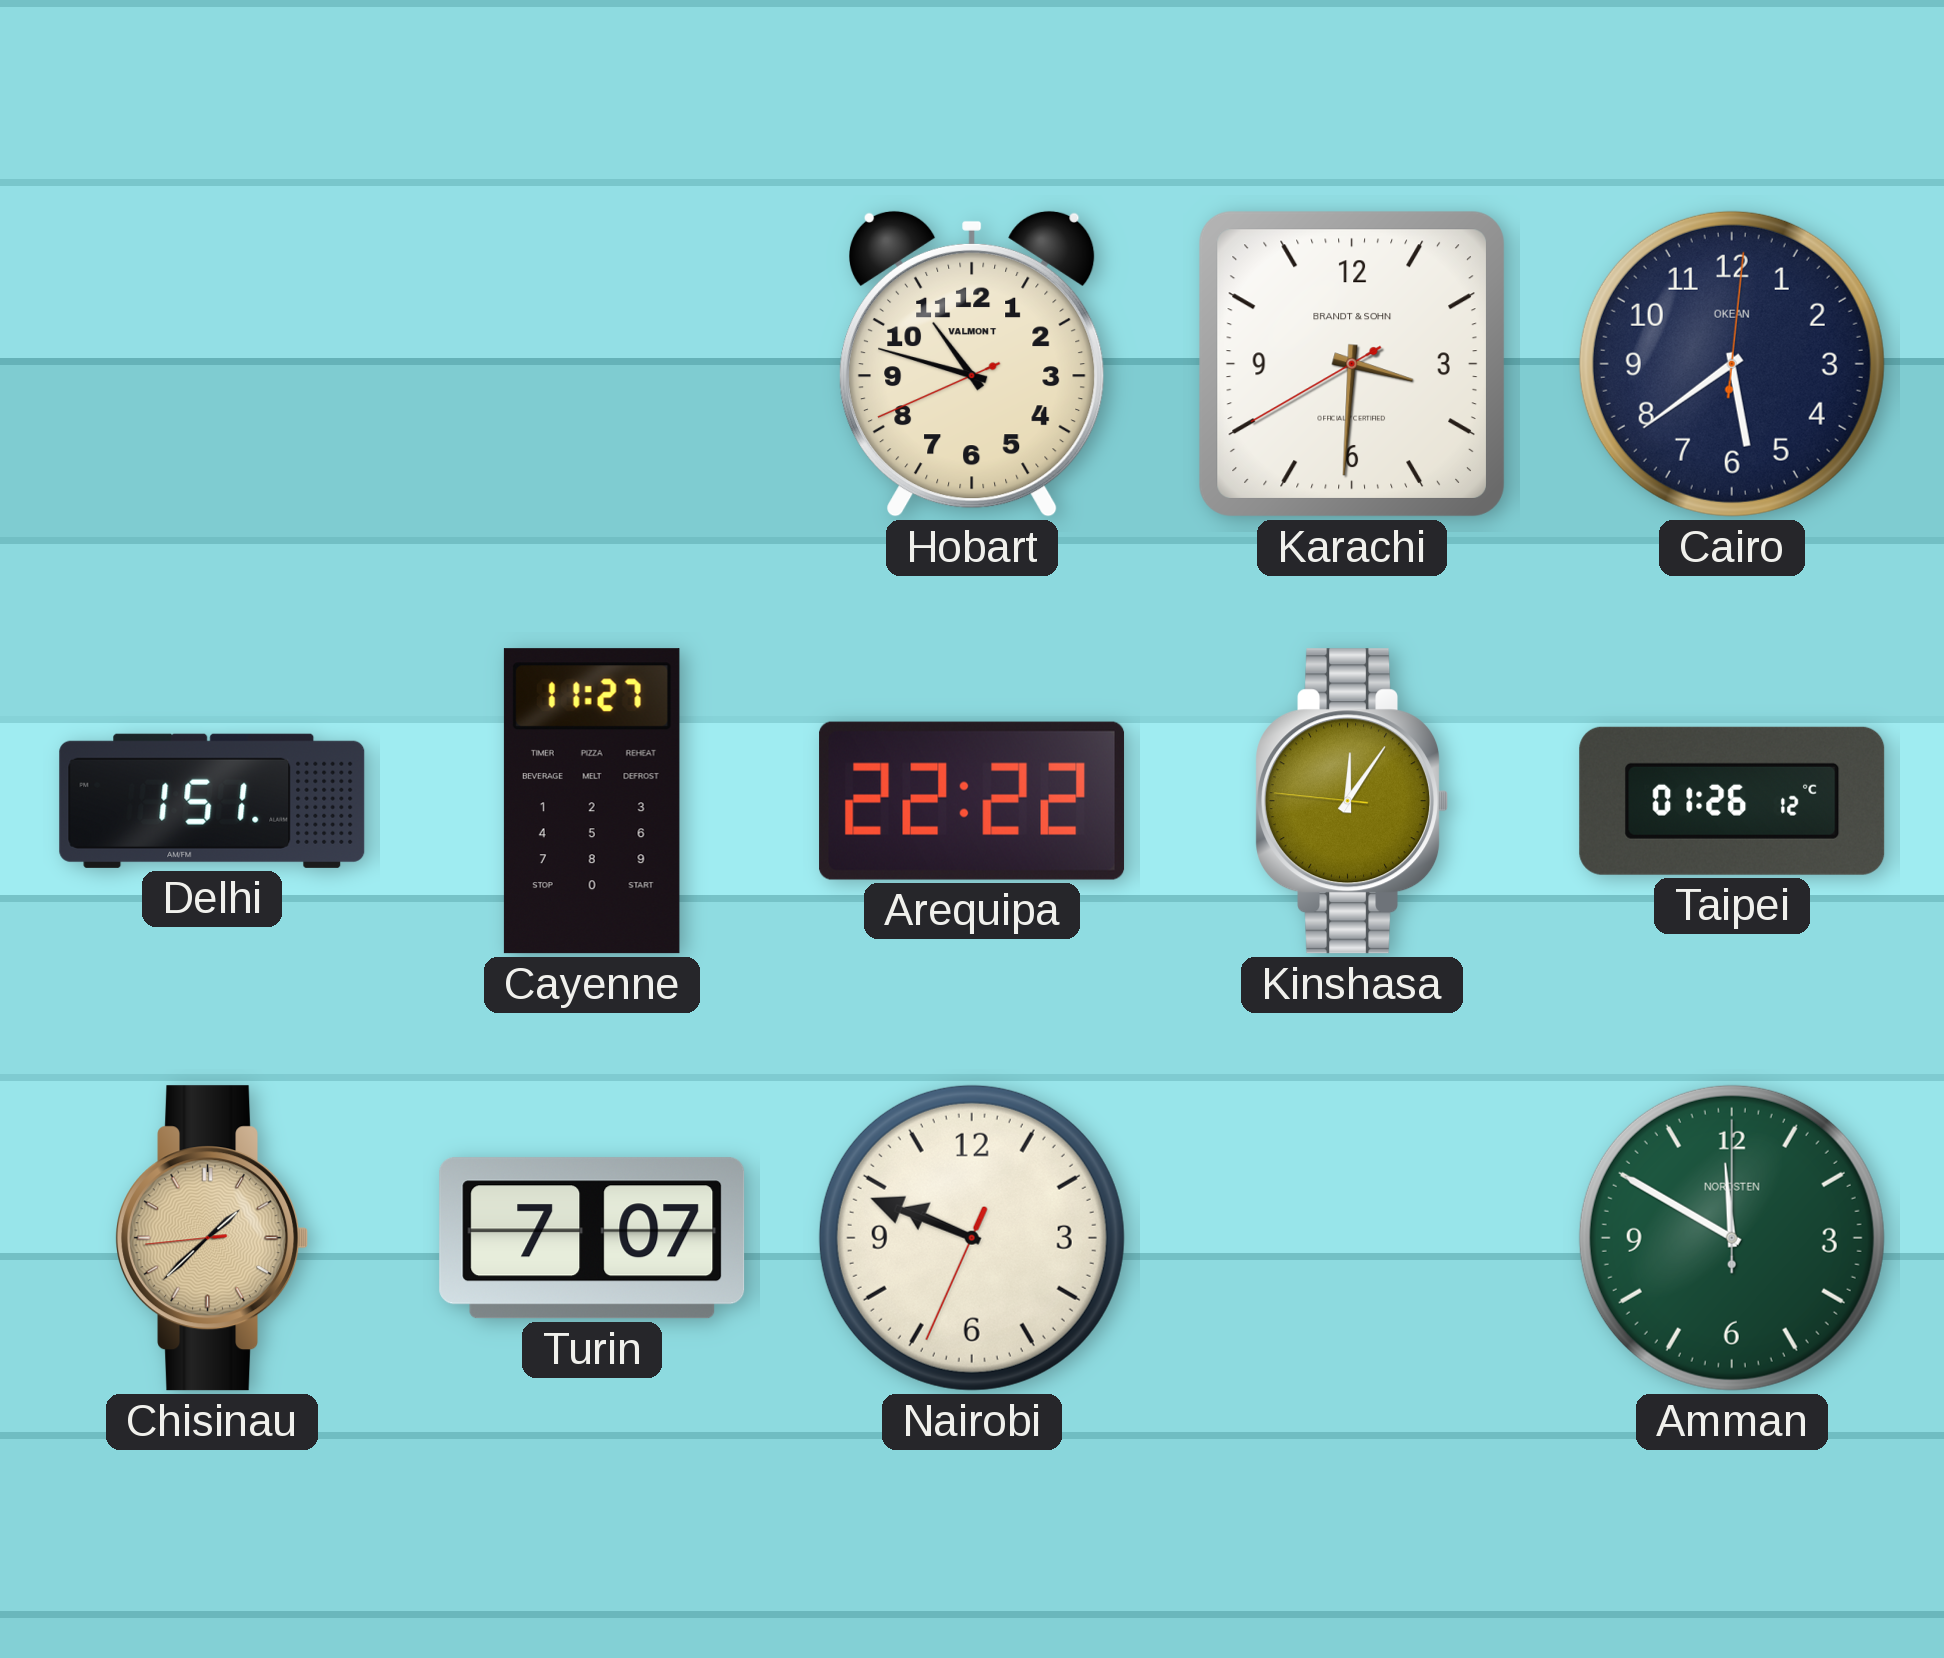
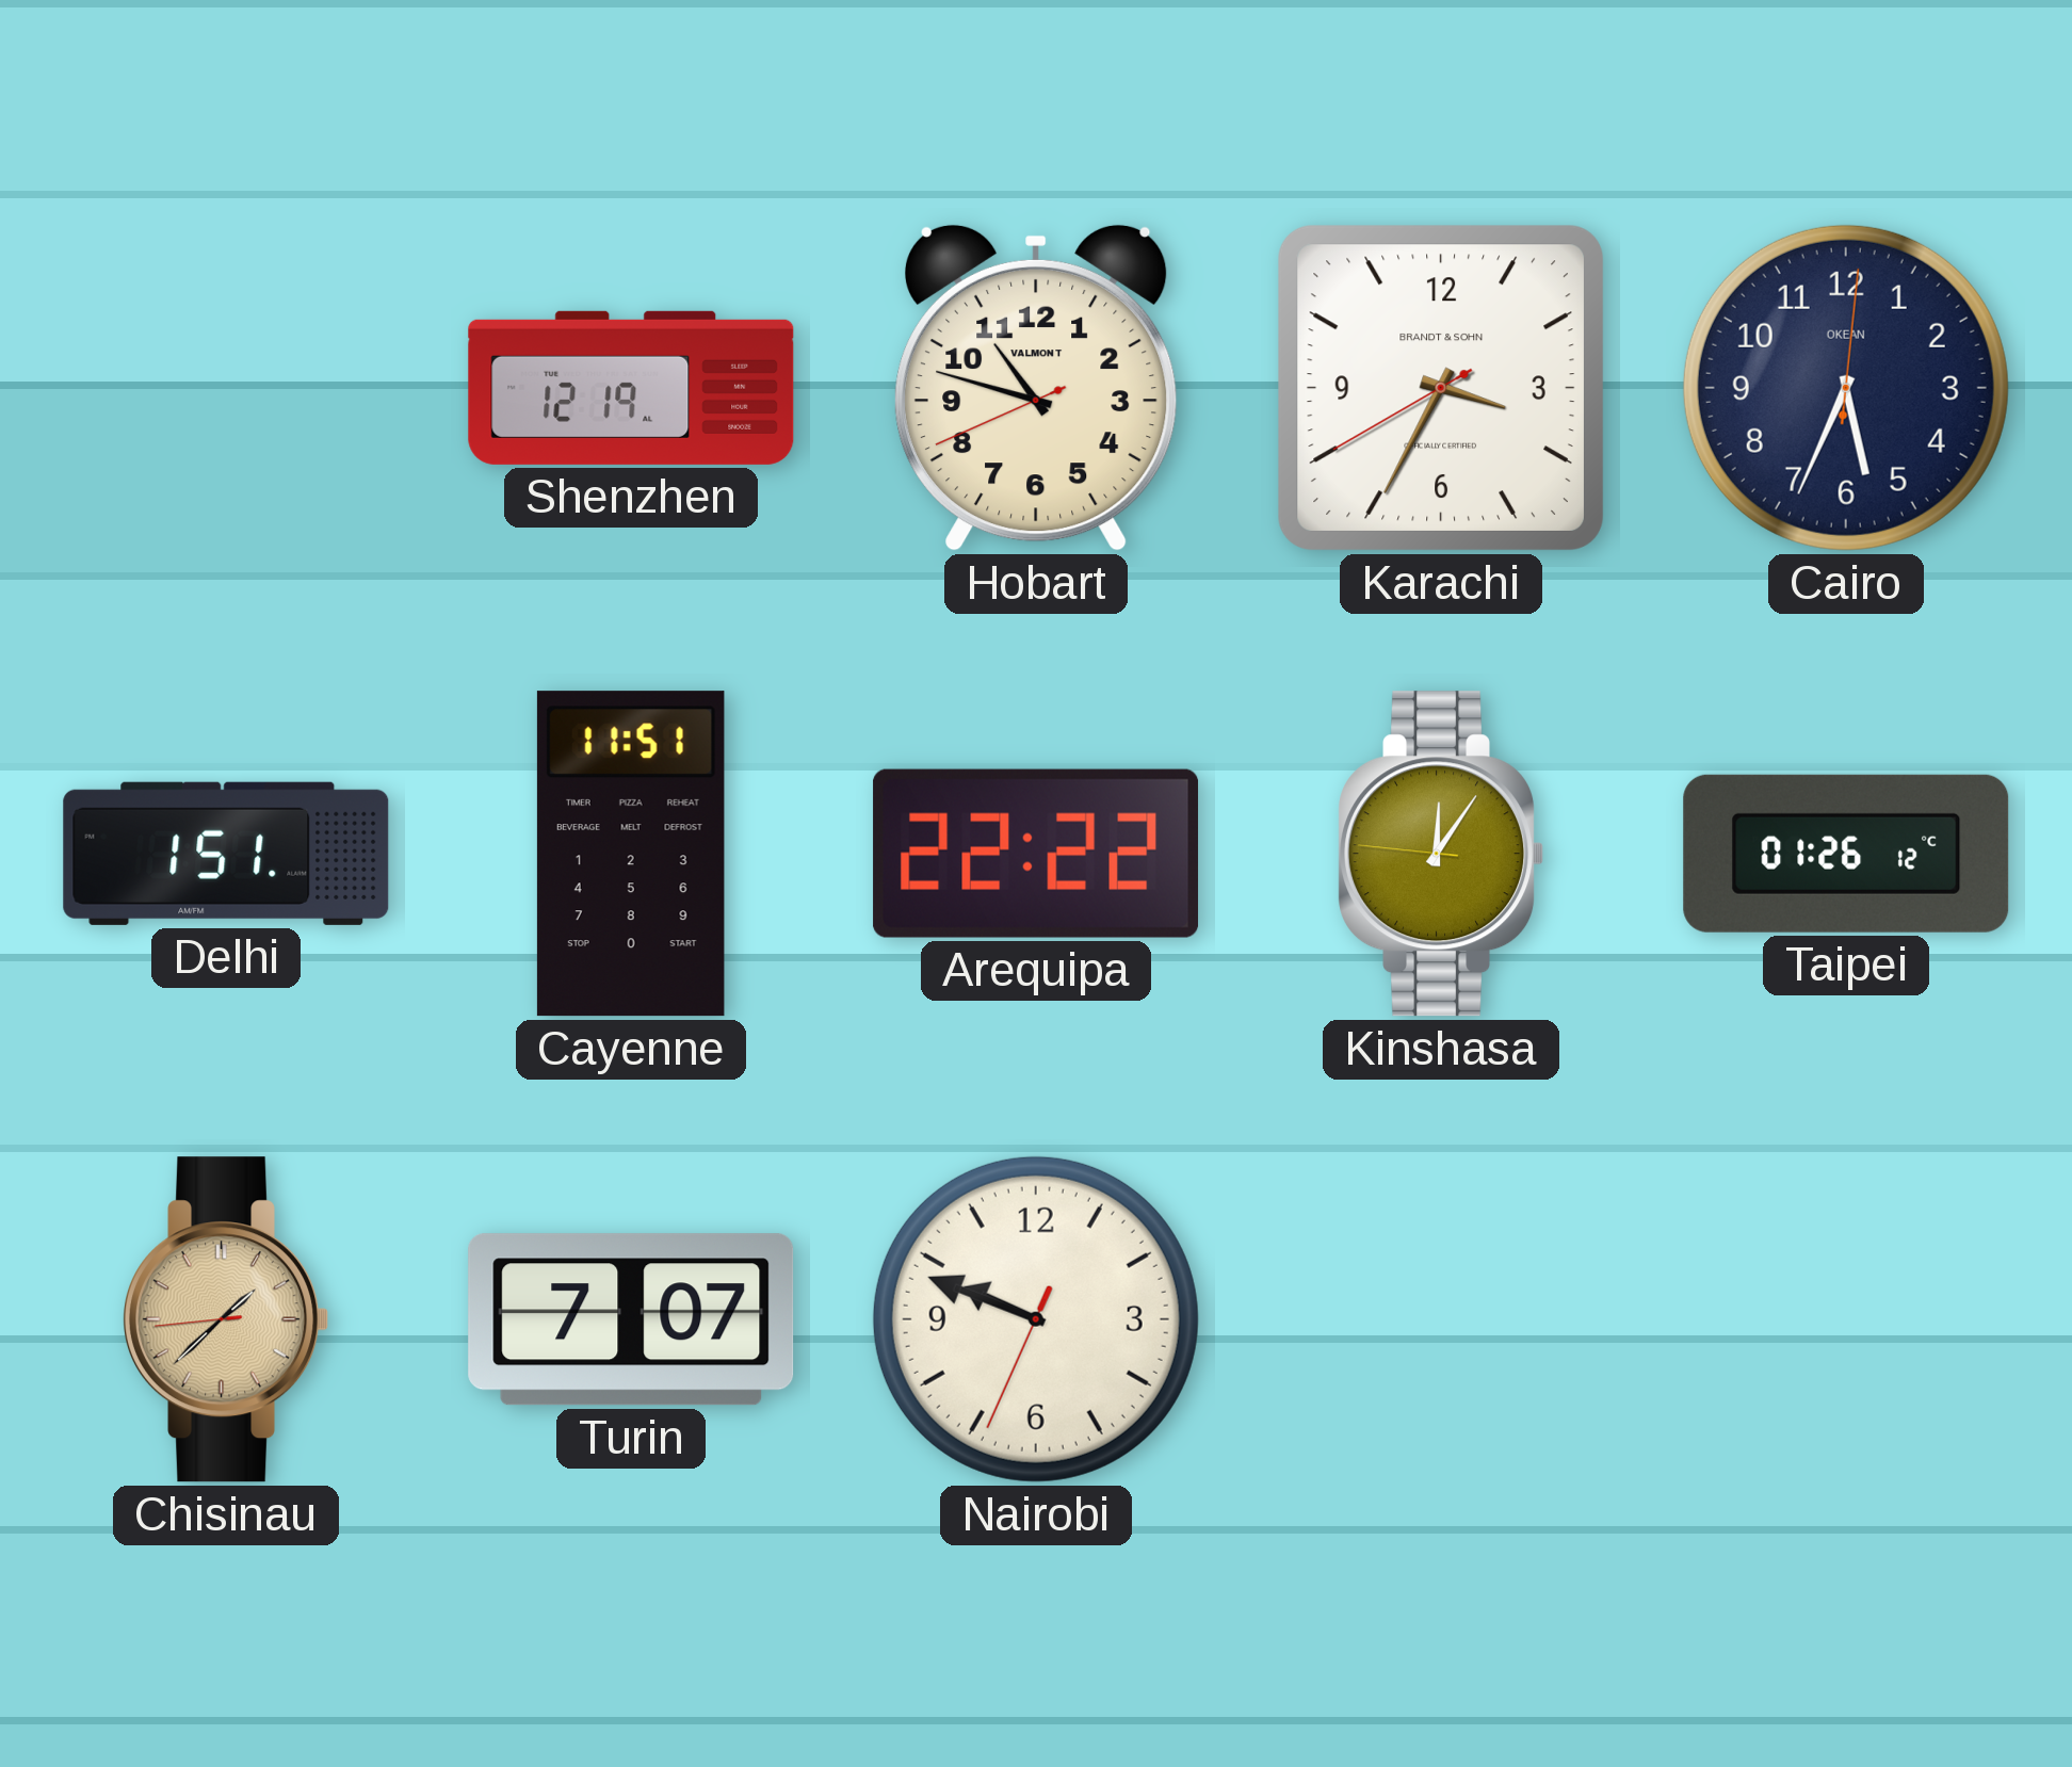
Shenzhen: none -> 12:19
Karachi: 3:30 -> 3:34
Cairo: 5:39 -> 5:34
Cayenne: 11:27 -> 11:51
Amman: 11:50 -> none
